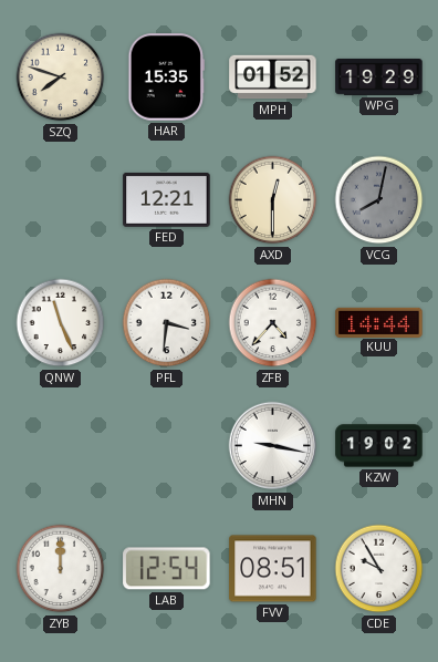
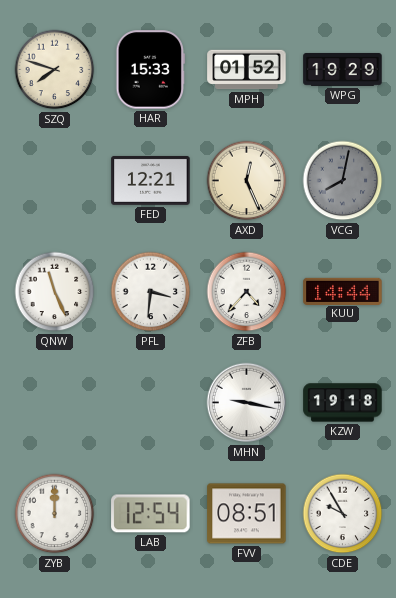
HAR: 15:35 -> 15:33
AXD: 12:30 -> 12:26
KZW: 19:02 -> 19:18
